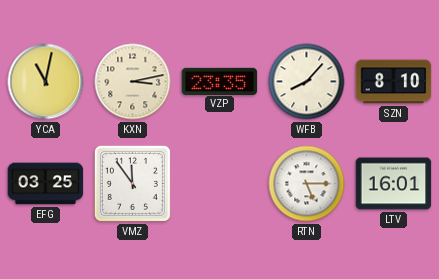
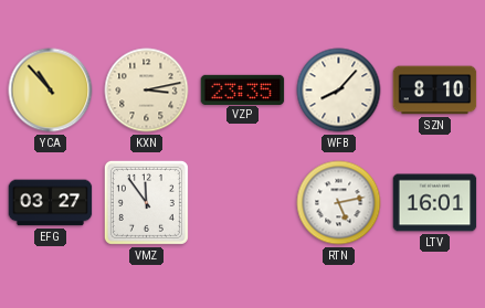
YCA: 11:02 -> 10:53
EFG: 03:25 -> 03:27
RTN: 5:15 -> 5:13
